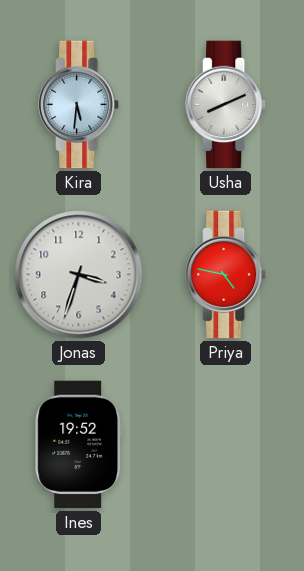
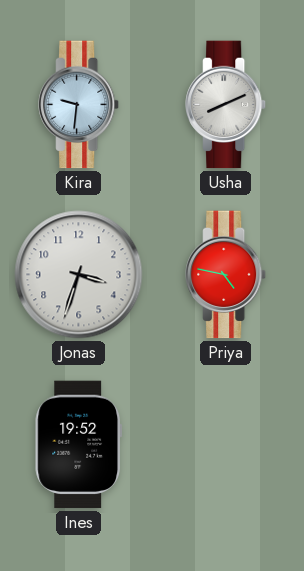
Kira: 5:31 -> 9:31
